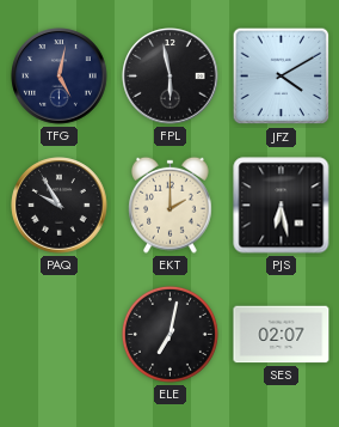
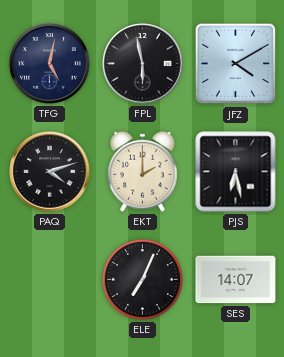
PAQ: 9:55 -> 4:12
ELE: 7:02 -> 7:04
SES: 02:07 -> 14:07
